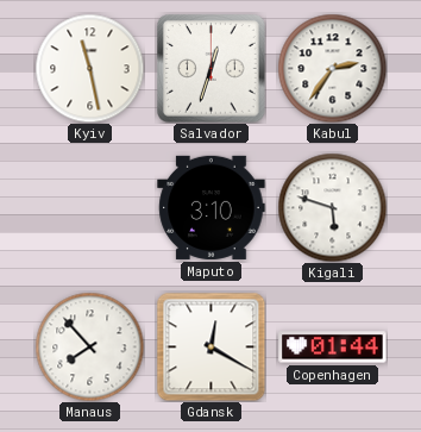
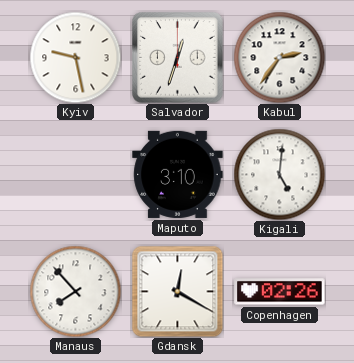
Kyiv: 11:28 -> 9:28
Kigali: 5:48 -> 5:01
Copenhagen: 01:44 -> 02:26
